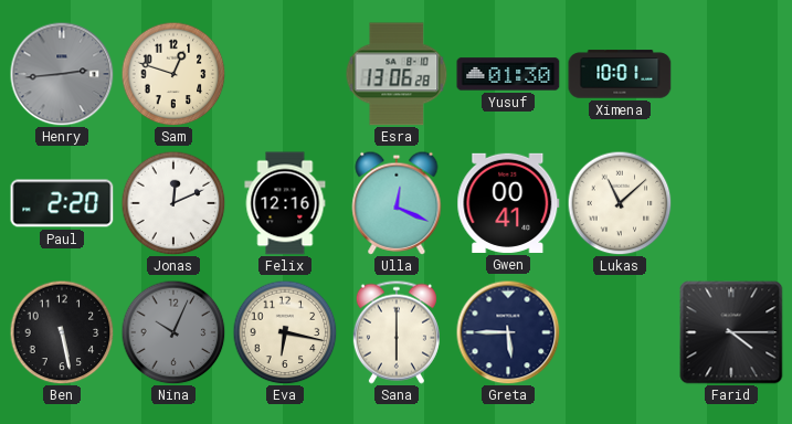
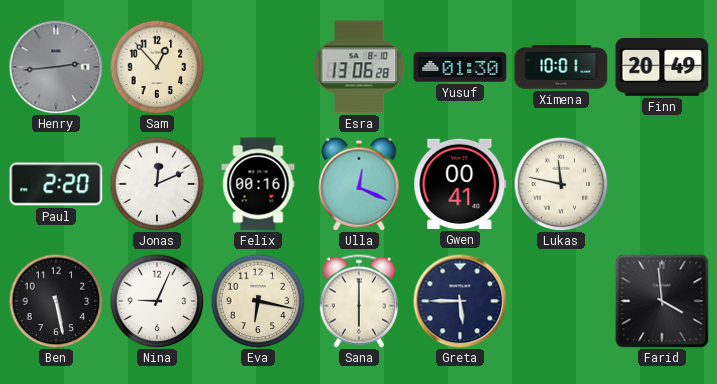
Sam: 12:48 -> 12:53
Finn: none -> 20:49
Felix: 12:16 -> 00:16
Lukas: 11:08 -> 11:47
Nina: 10:04 -> 9:04
Nina dial: grey -> white
Farid: 4:15 -> 3:59
